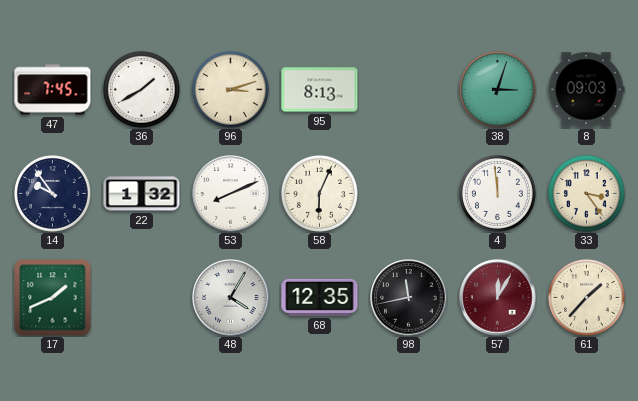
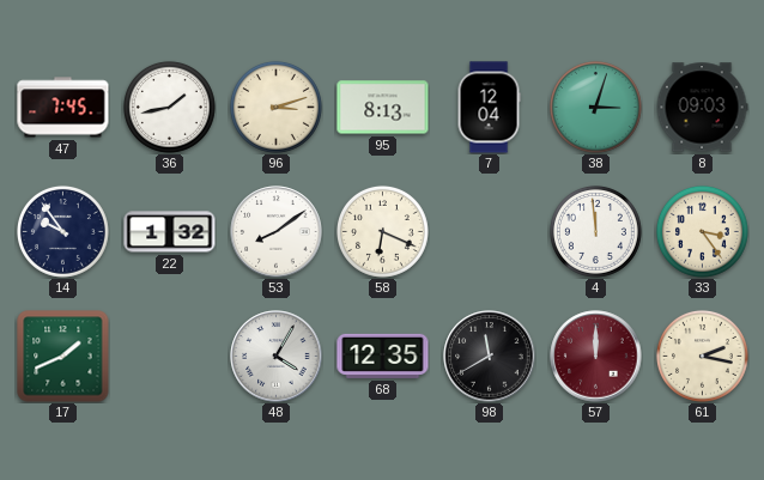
36: 1:40 -> 1:43
7: none -> 12:04
53: 8:11 -> 8:09
58: 6:04 -> 6:19
98: 11:43 -> 11:40
57: 12:05 -> 12:00
61: 1:37 -> 2:17
